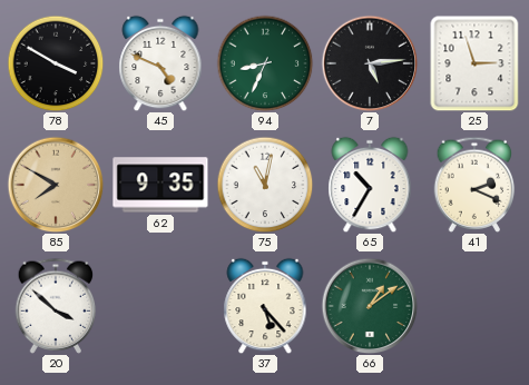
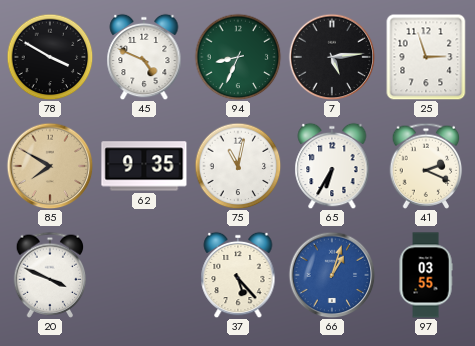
65: 10:35 -> 6:35
20: 3:52 -> 3:49
66: 1:09 -> 1:03
66 dial: green -> blue
97: none -> 03:55
